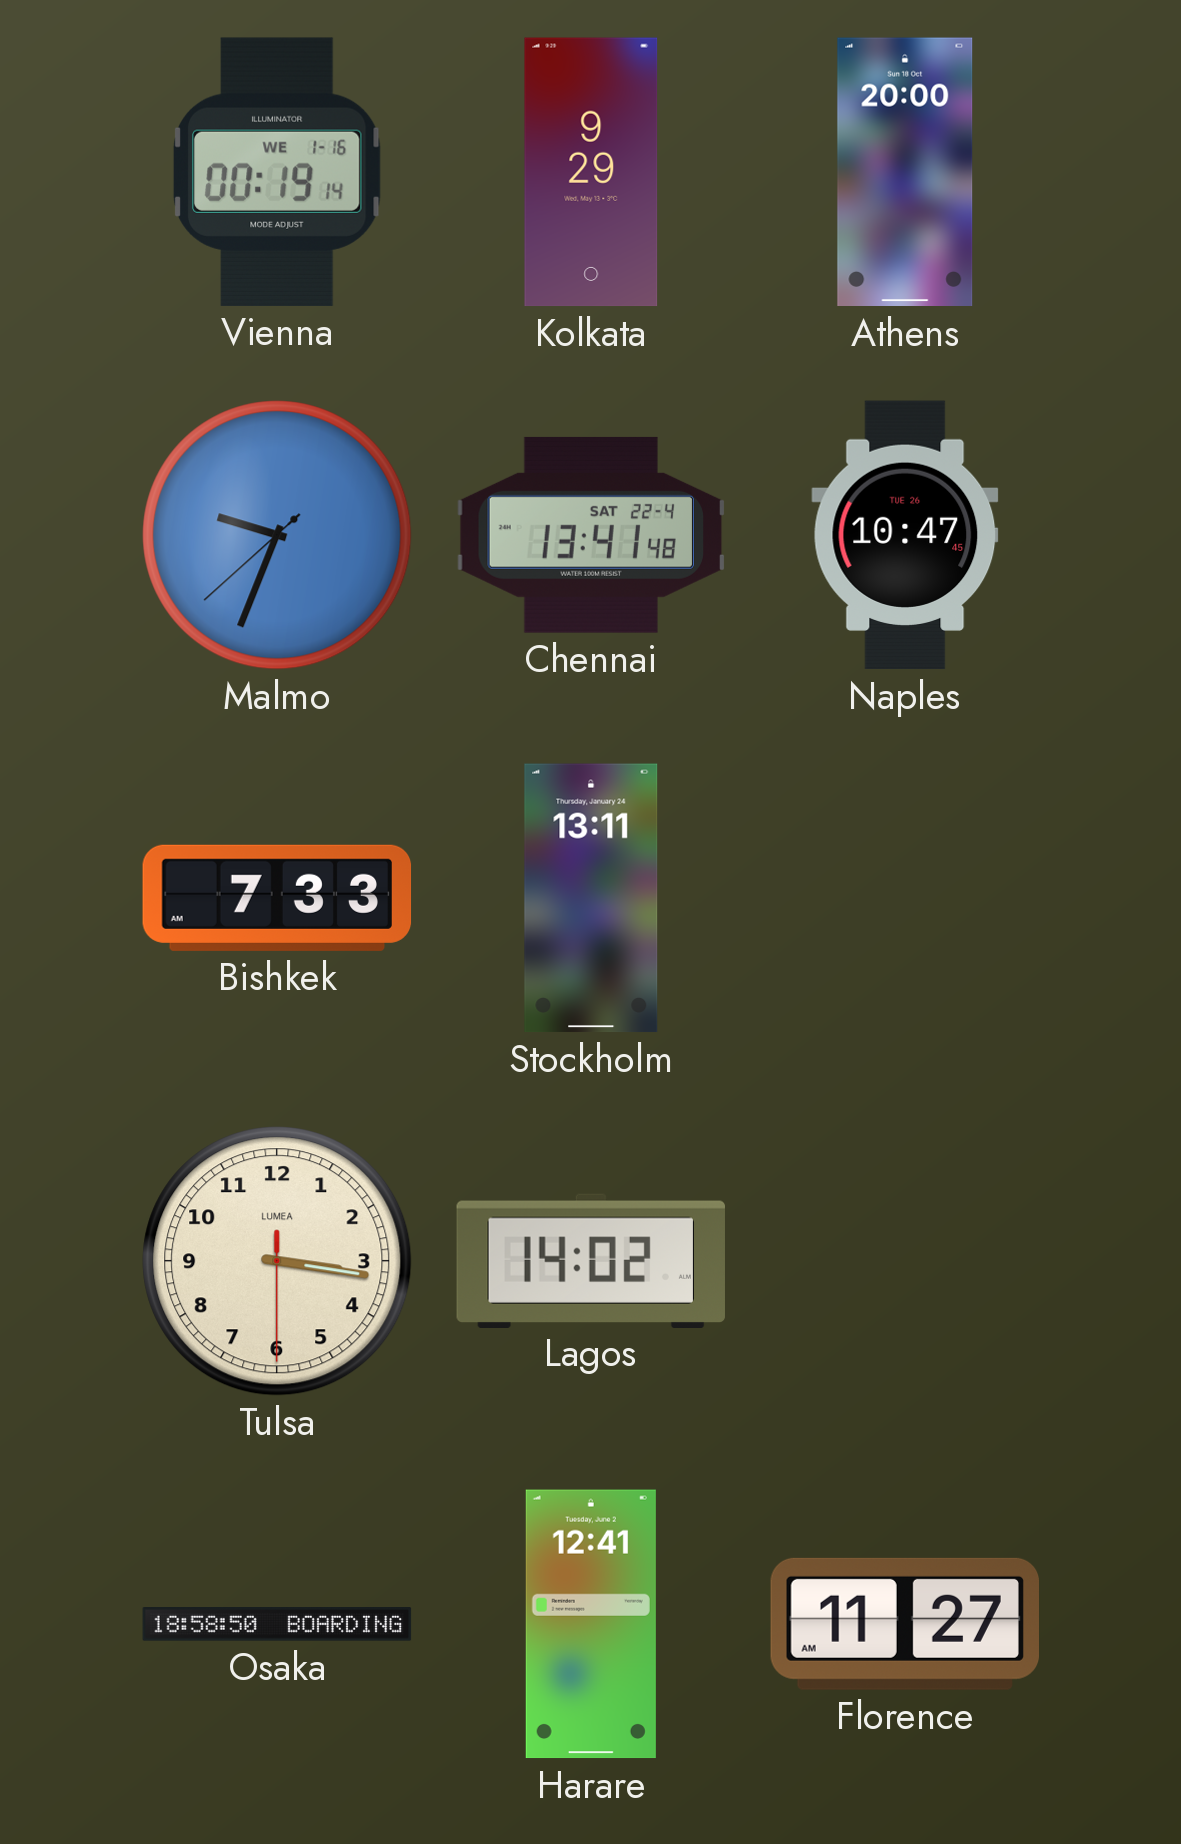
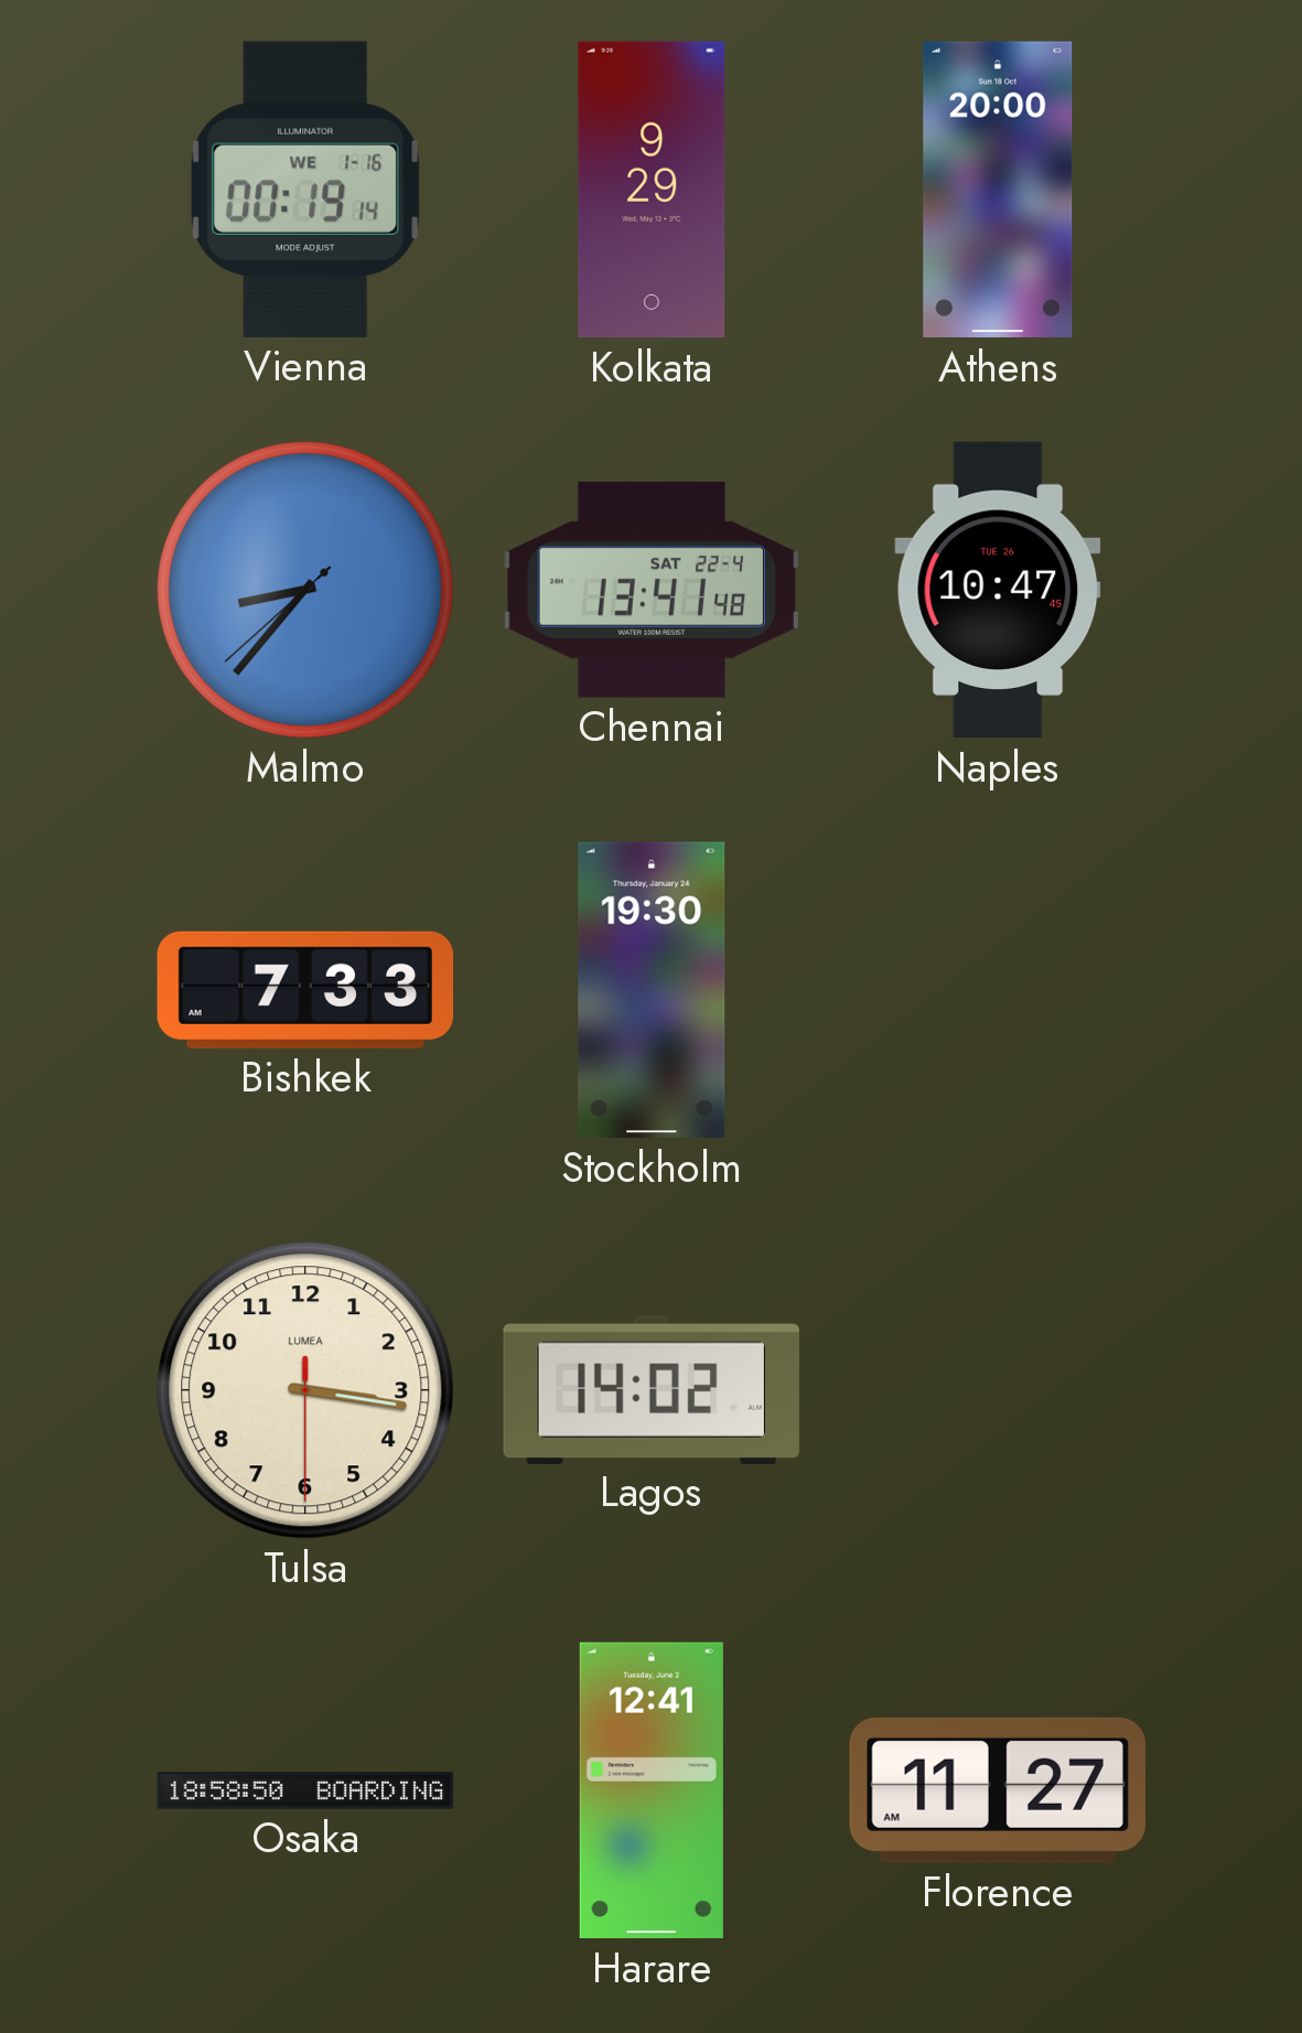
Malmo: 9:33 -> 8:36
Stockholm: 13:11 -> 19:30
